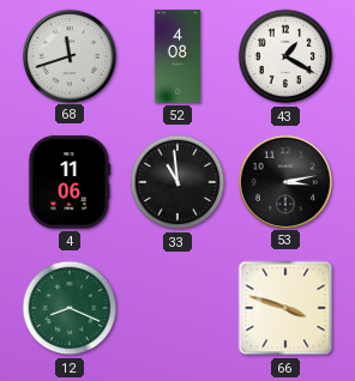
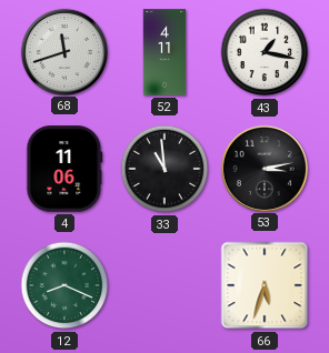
52: 4:08 -> 4:11
43: 1:20 -> 1:17
66: 3:48 -> 5:33
